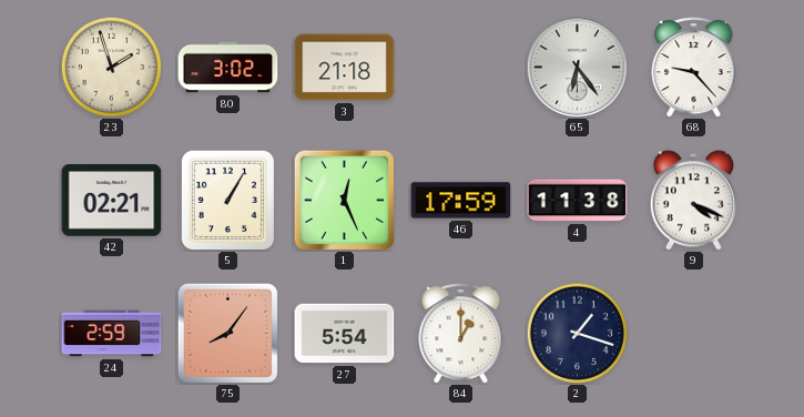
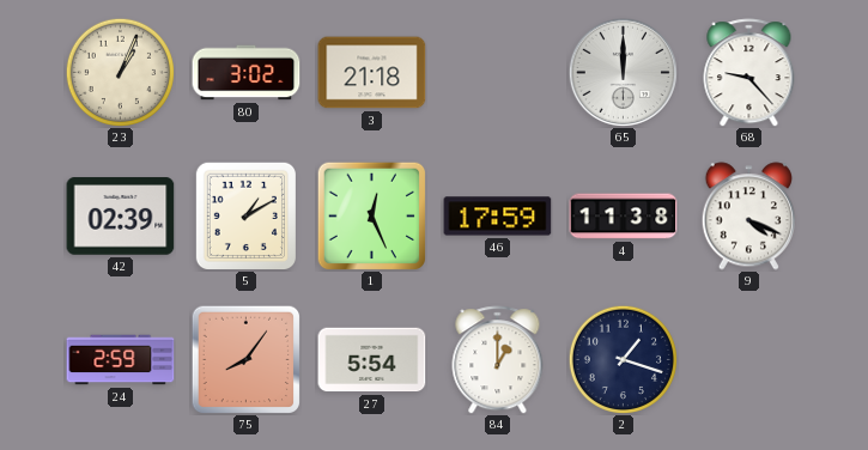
23: 1:57 -> 1:04
65: 6:24 -> 12:00
42: 02:21 -> 02:39
5: 1:05 -> 1:10
